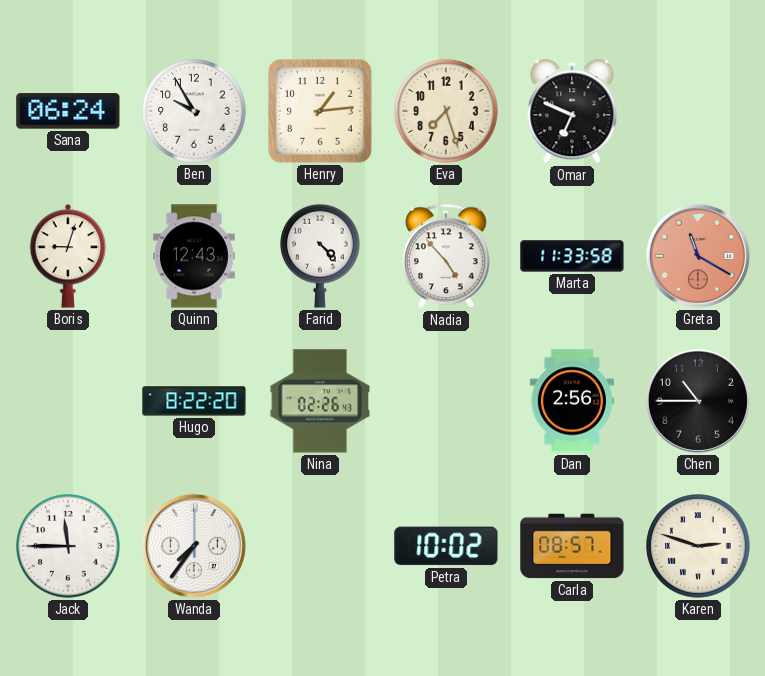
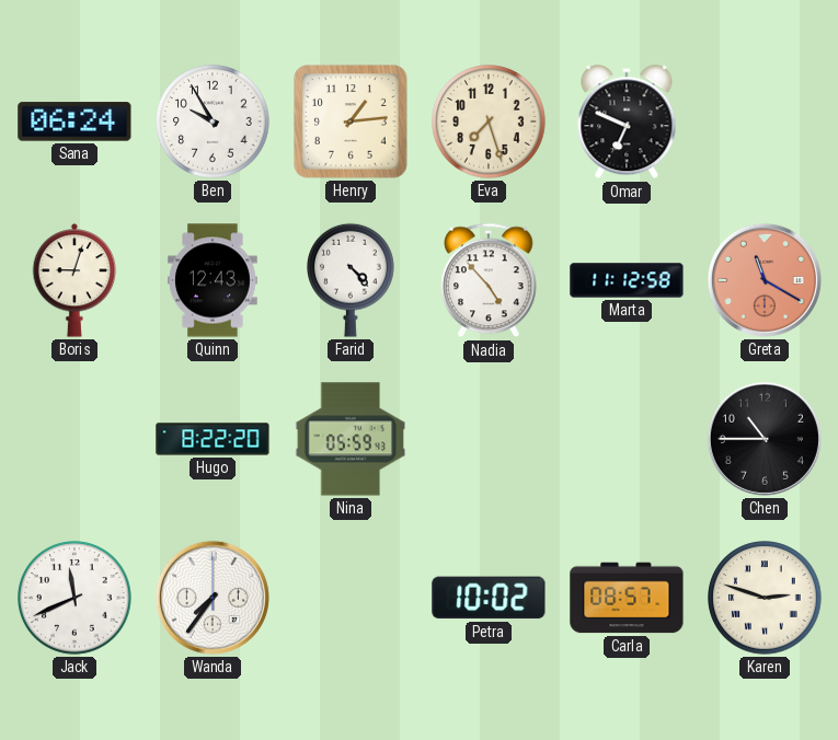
Marta: 11:33 -> 11:12
Nina: 02:26 -> 05:59
Dan: 2:56 -> none
Jack: 11:45 -> 11:41
